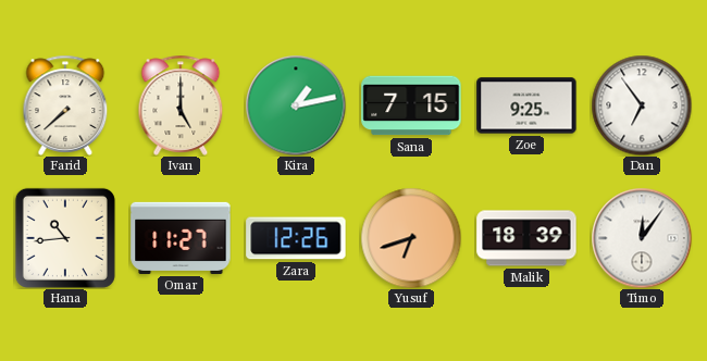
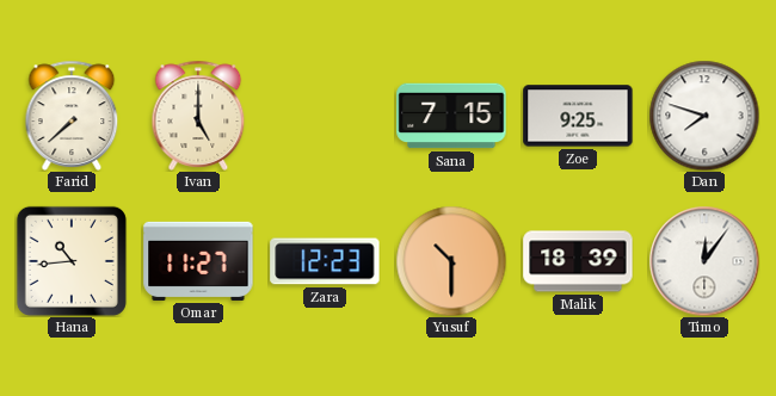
Kira: 1:13 -> none
Dan: 6:54 -> 7:48
Zara: 12:26 -> 12:23
Yusuf: 6:42 -> 10:30
